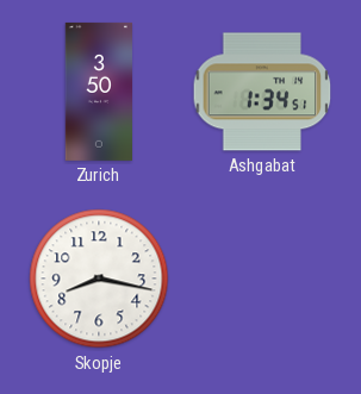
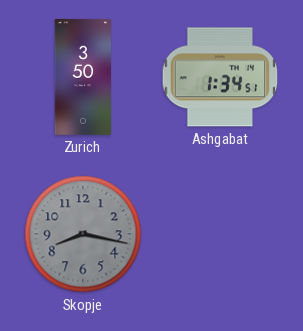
Skopje dial: white -> grey
